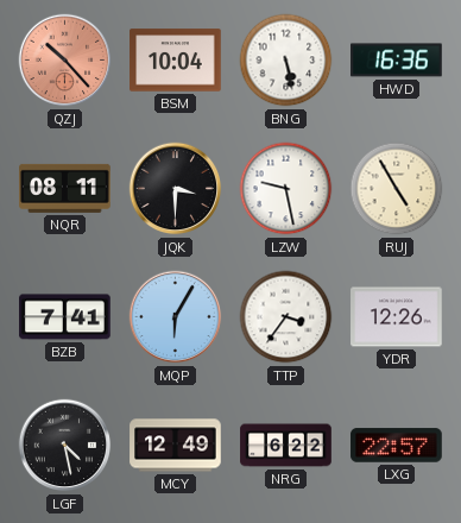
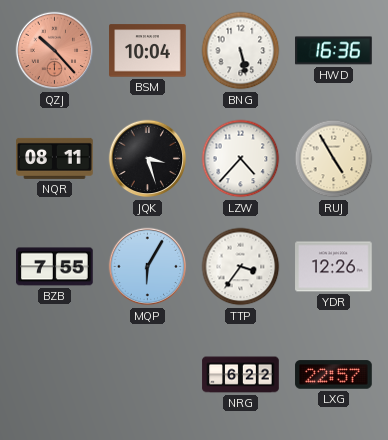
JQK: 3:30 -> 3:27
LZW: 9:28 -> 4:37
BZB: 7:41 -> 7:55
LGF: 4:28 -> none
MCY: 12:49 -> none
